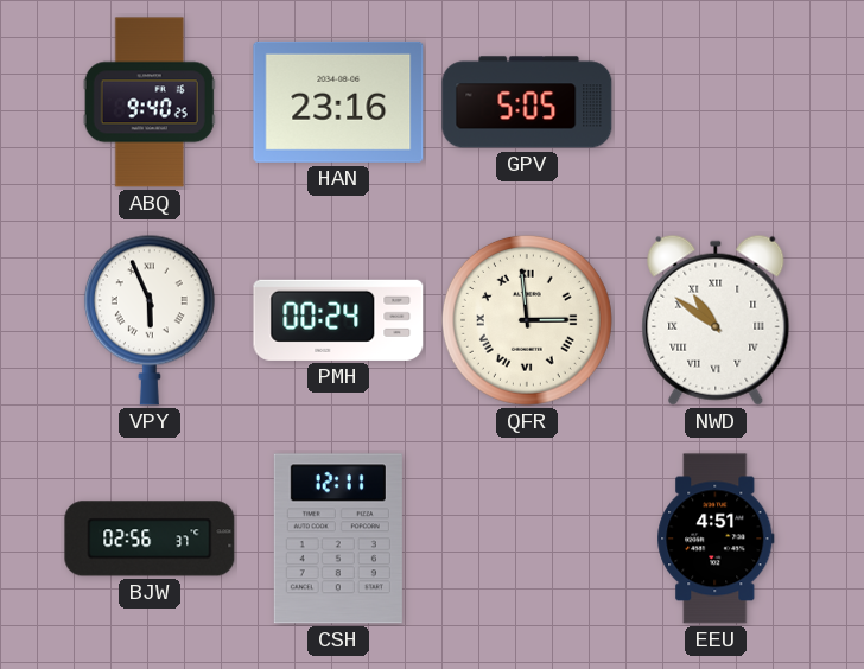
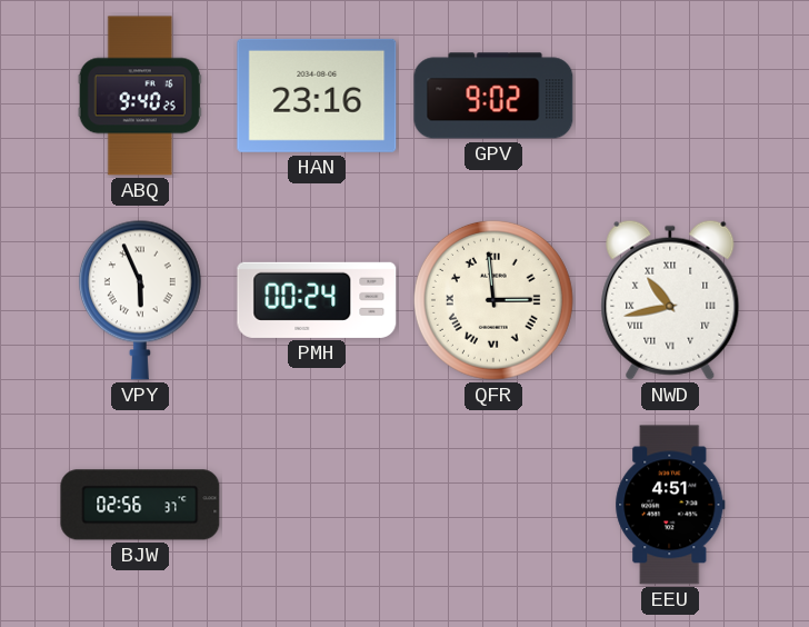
GPV: 5:05 -> 9:02
NWD: 10:51 -> 10:43
CSH: 12:11 -> none
